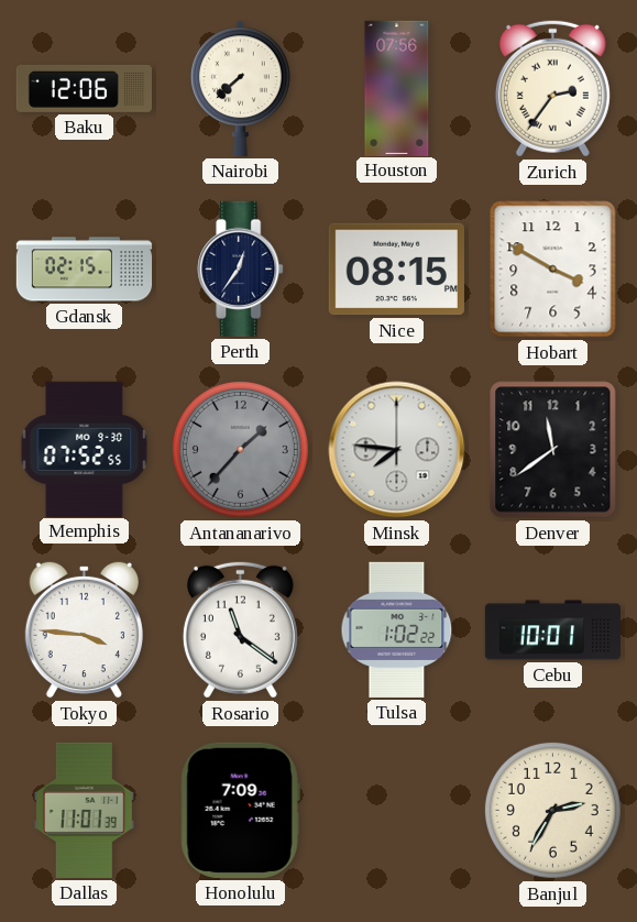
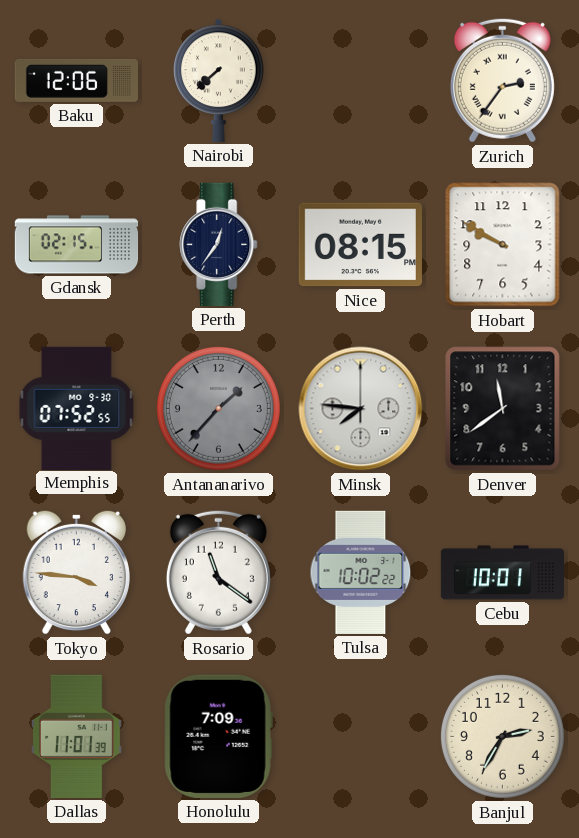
Houston: 07:56 -> none
Hobart: 3:50 -> 9:50
Tulsa: 1:02 -> 10:02
